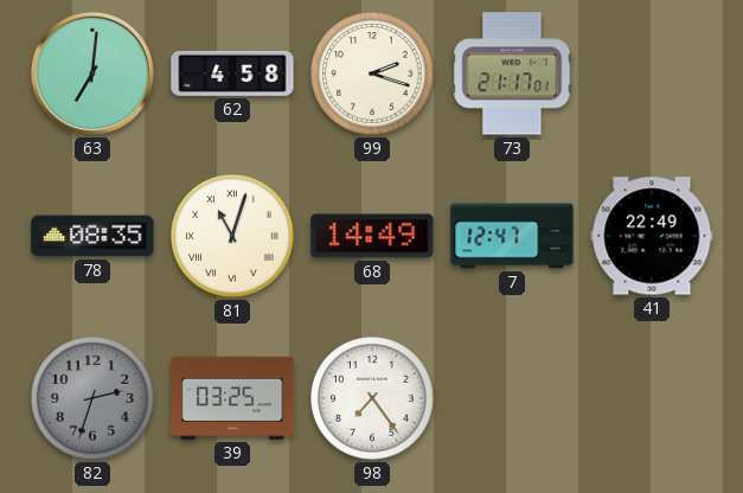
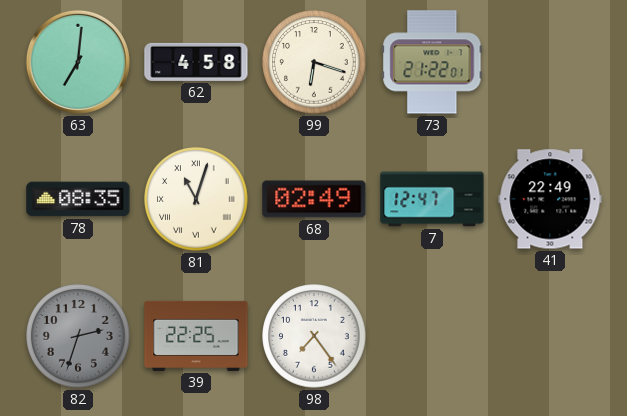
99: 2:18 -> 6:18
73: 21:17 -> 21:22
68: 14:49 -> 02:49
39: 03:25 -> 22:25
